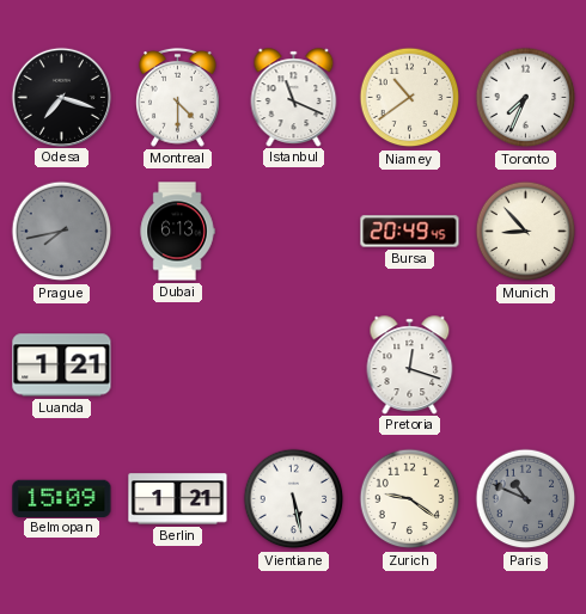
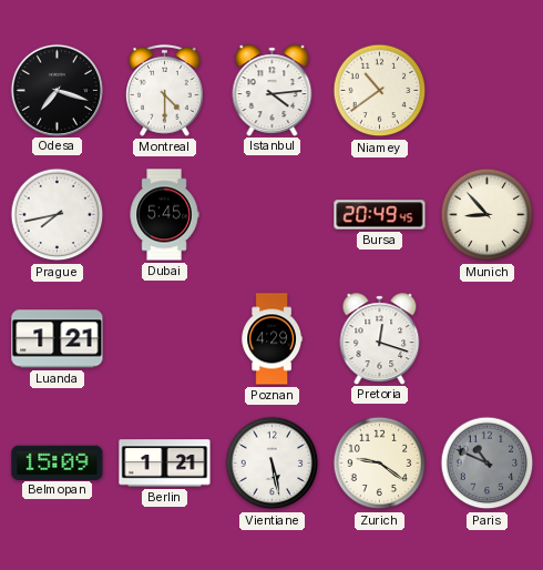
Istanbul: 11:19 -> 4:14
Toronto: 7:34 -> none
Prague dial: grey -> white
Dubai: 6:13 -> 5:45
Poznan: none -> 4:29
